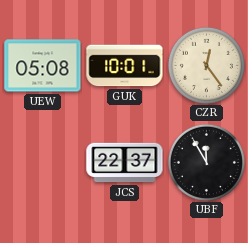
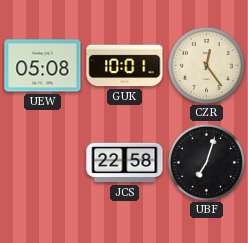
JCS: 22:37 -> 22:58
UBF: 11:55 -> 7:03
